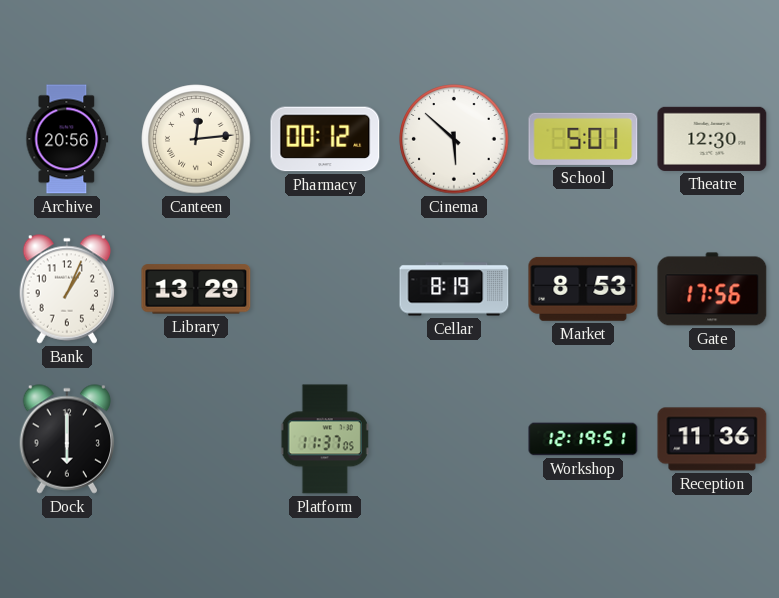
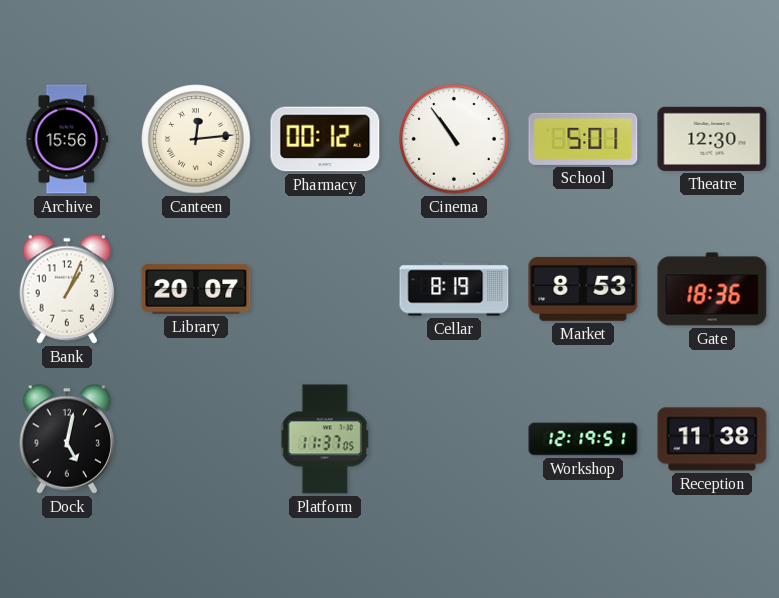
Archive: 20:56 -> 15:56
Cinema: 5:52 -> 10:54
Library: 13:29 -> 20:07
Gate: 17:56 -> 18:36
Dock: 6:00 -> 5:02
Reception: 11:36 -> 11:38
